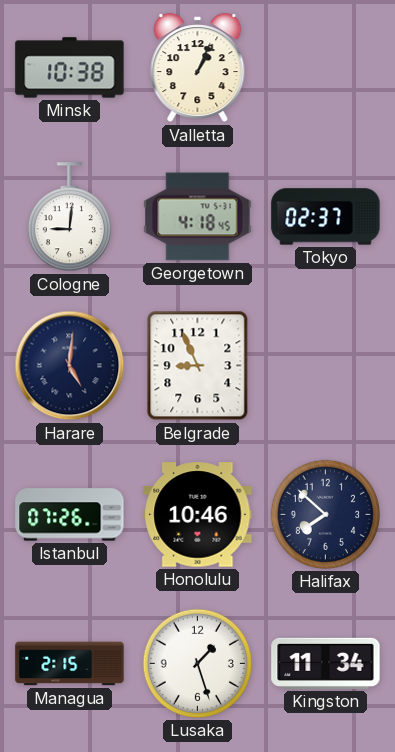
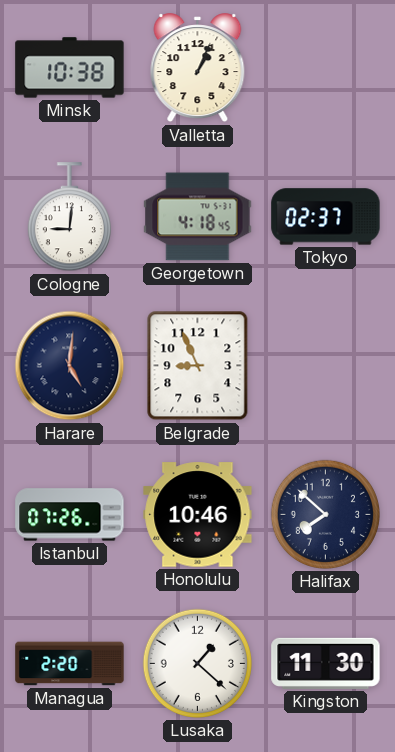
Managua: 2:15 -> 2:20
Lusaka: 1:27 -> 1:22
Kingston: 11:34 -> 11:30
